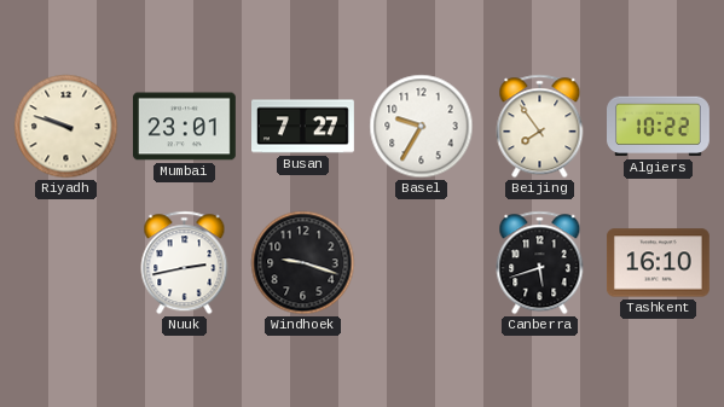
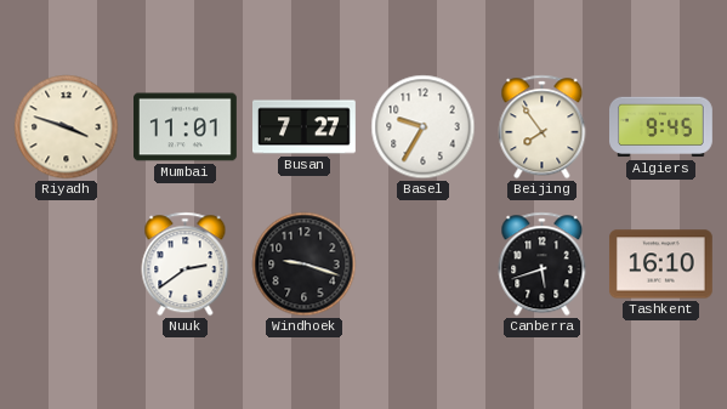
Riyadh: 9:48 -> 3:48
Mumbai: 23:01 -> 11:01
Algiers: 10:22 -> 9:45
Nuuk: 2:43 -> 2:39
